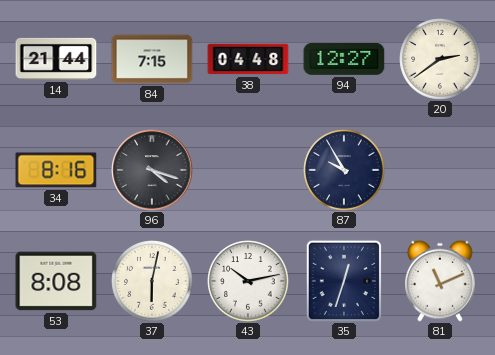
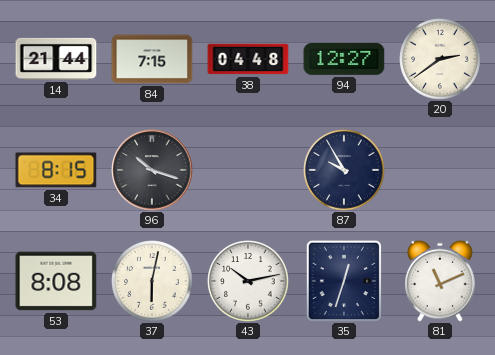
34: 8:16 -> 8:15
96: 4:18 -> 10:18
